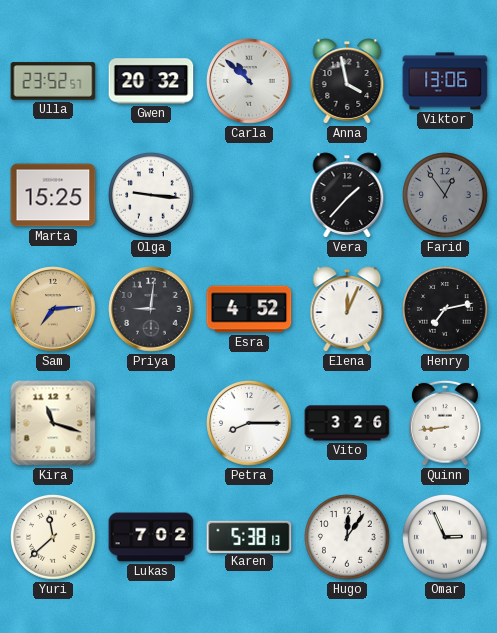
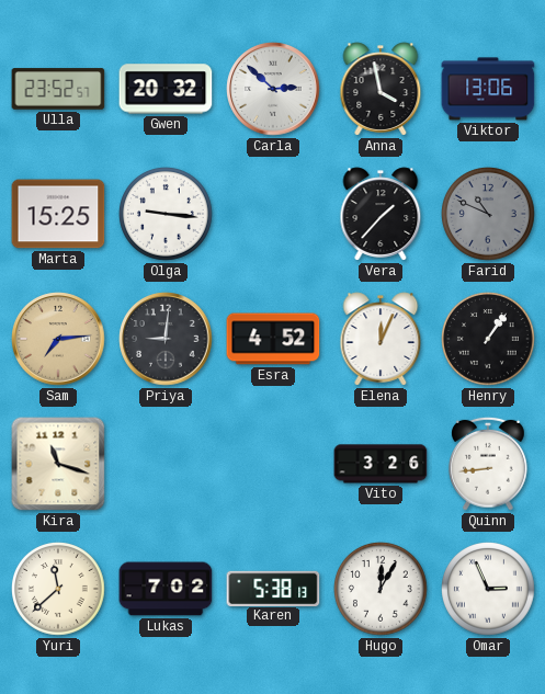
Carla: 10:52 -> 2:52
Farid: 12:54 -> 10:49
Henry: 7:13 -> 1:06
Petra: 8:15 -> none
Hugo: 12:06 -> 12:05
